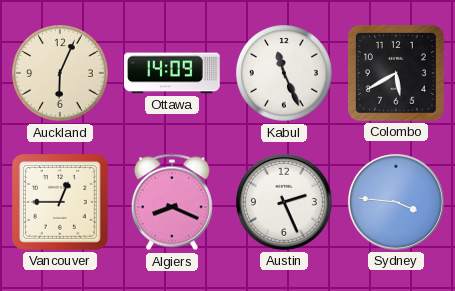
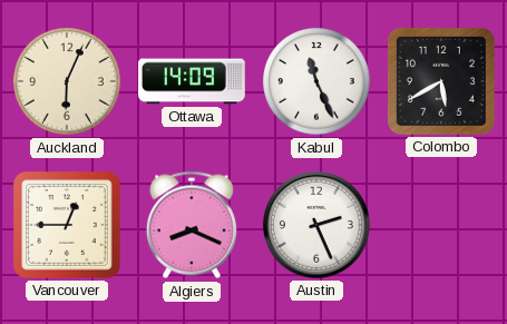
Sydney: 3:46 -> none
